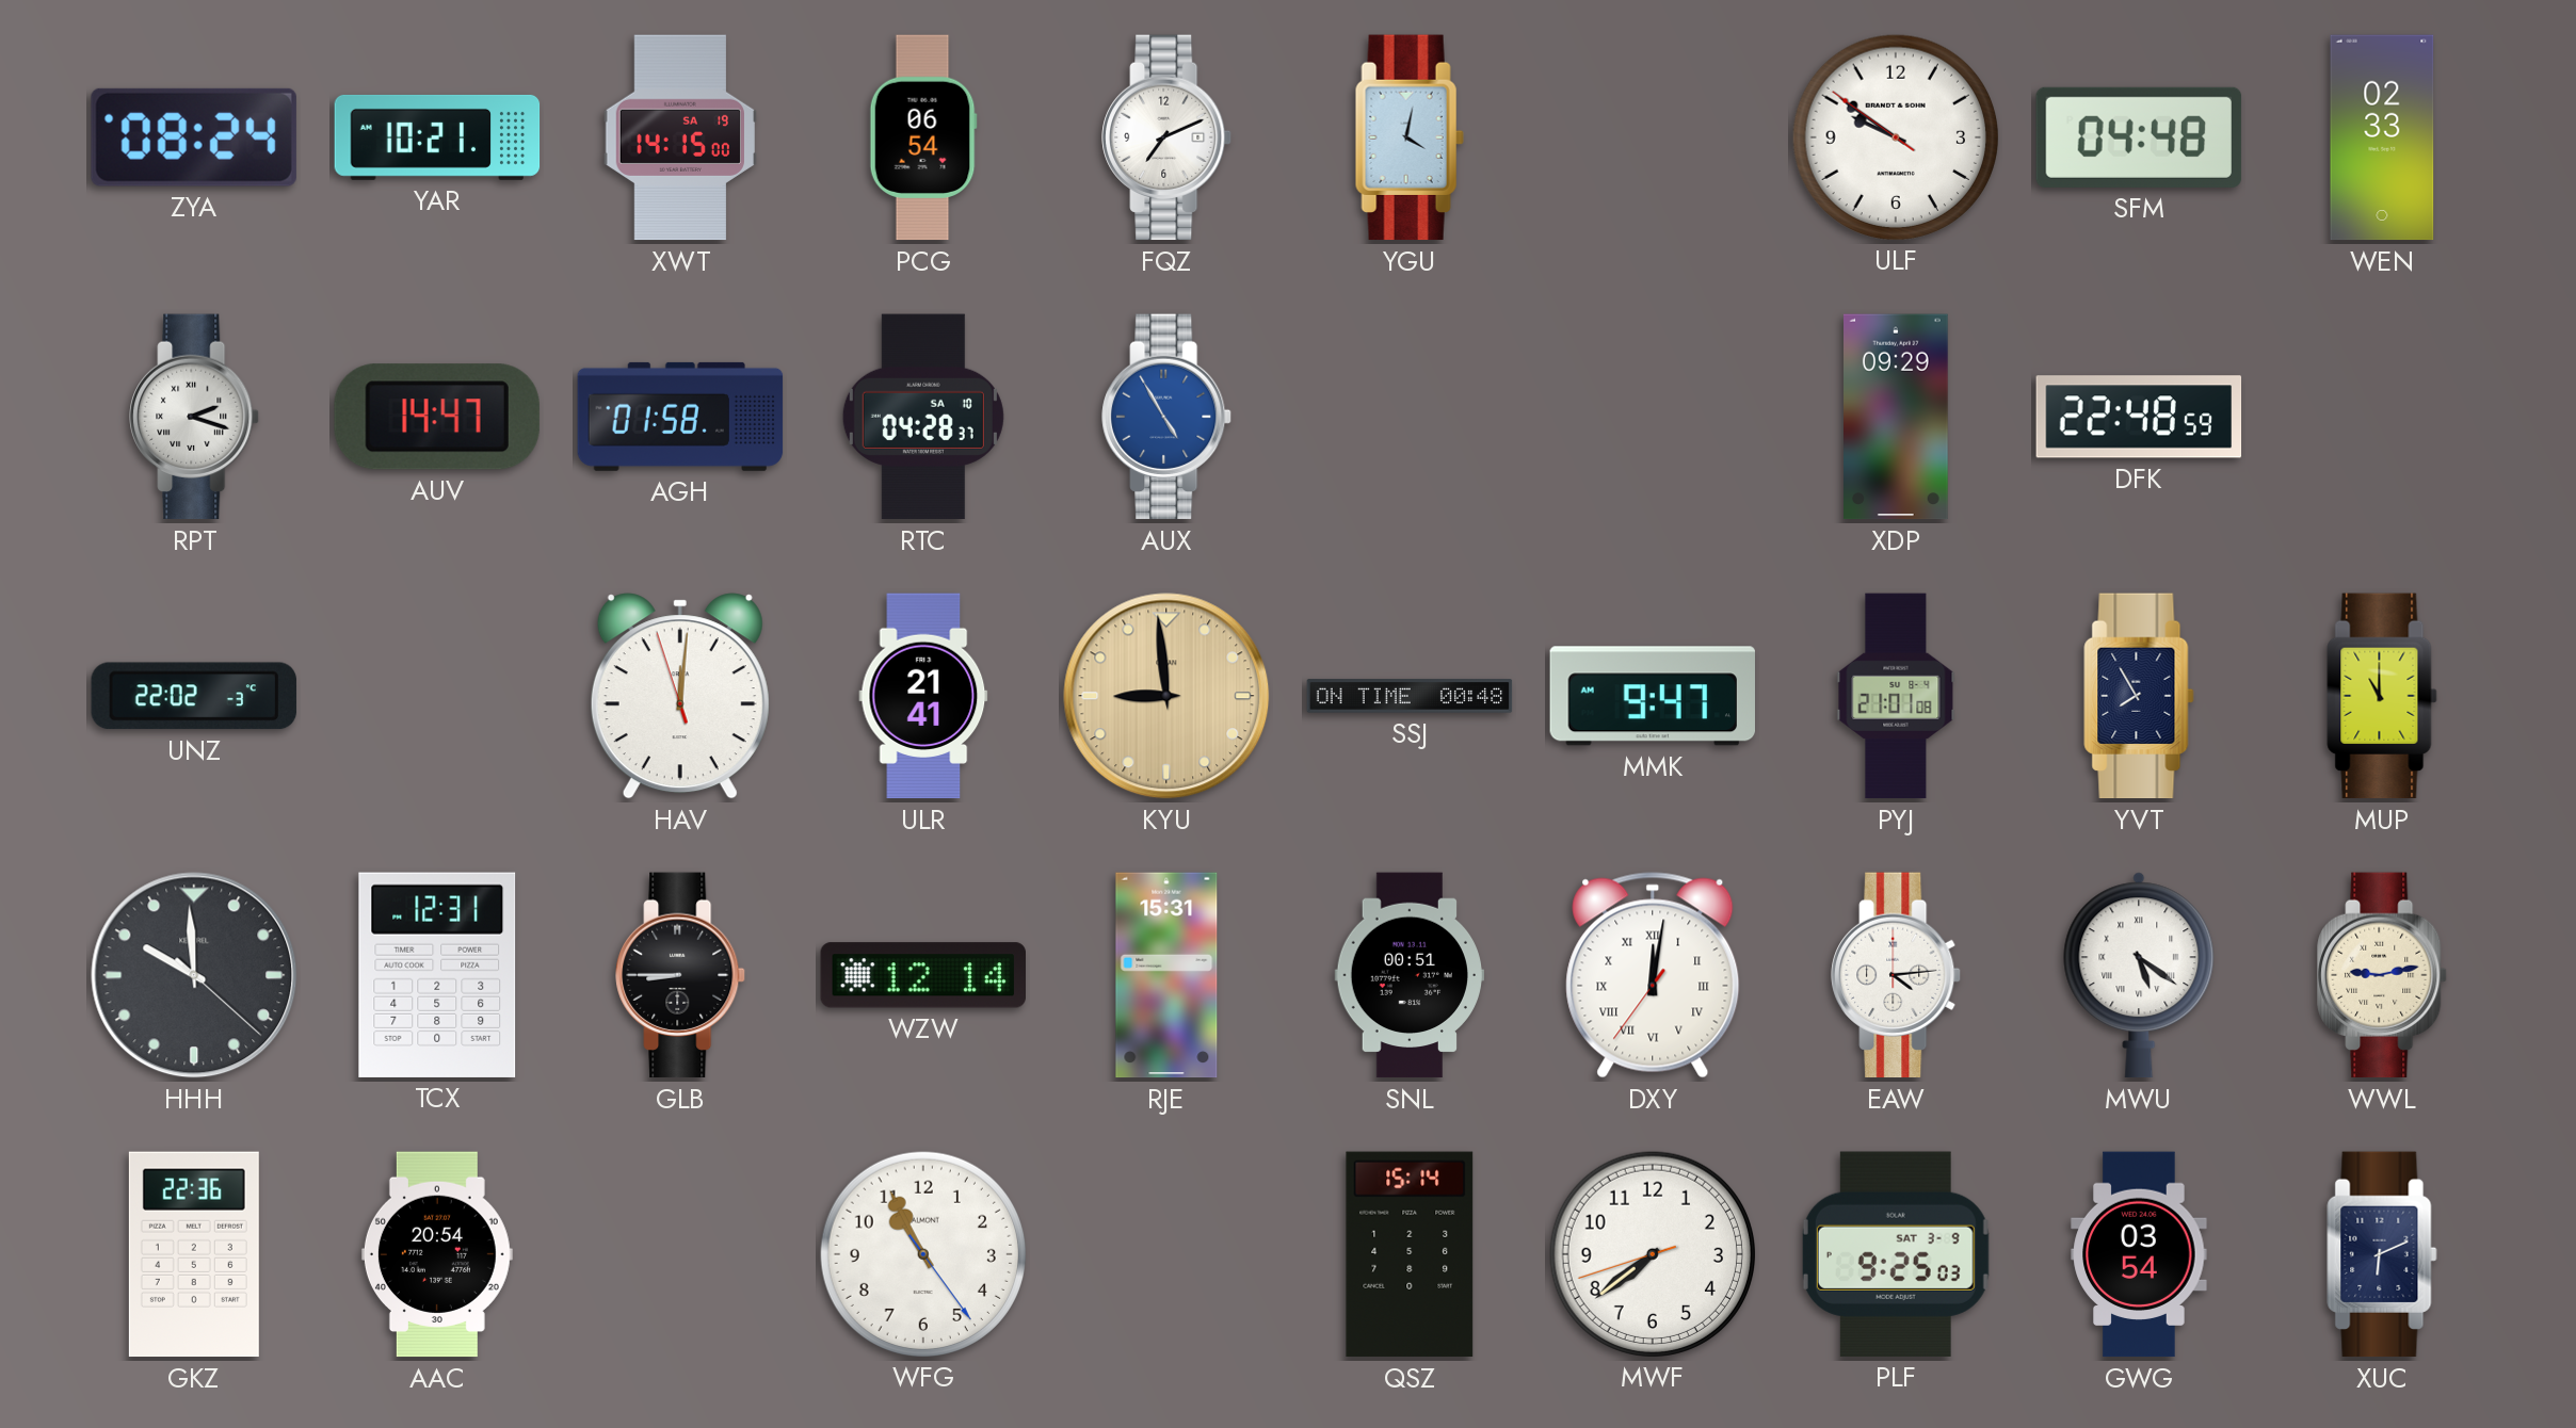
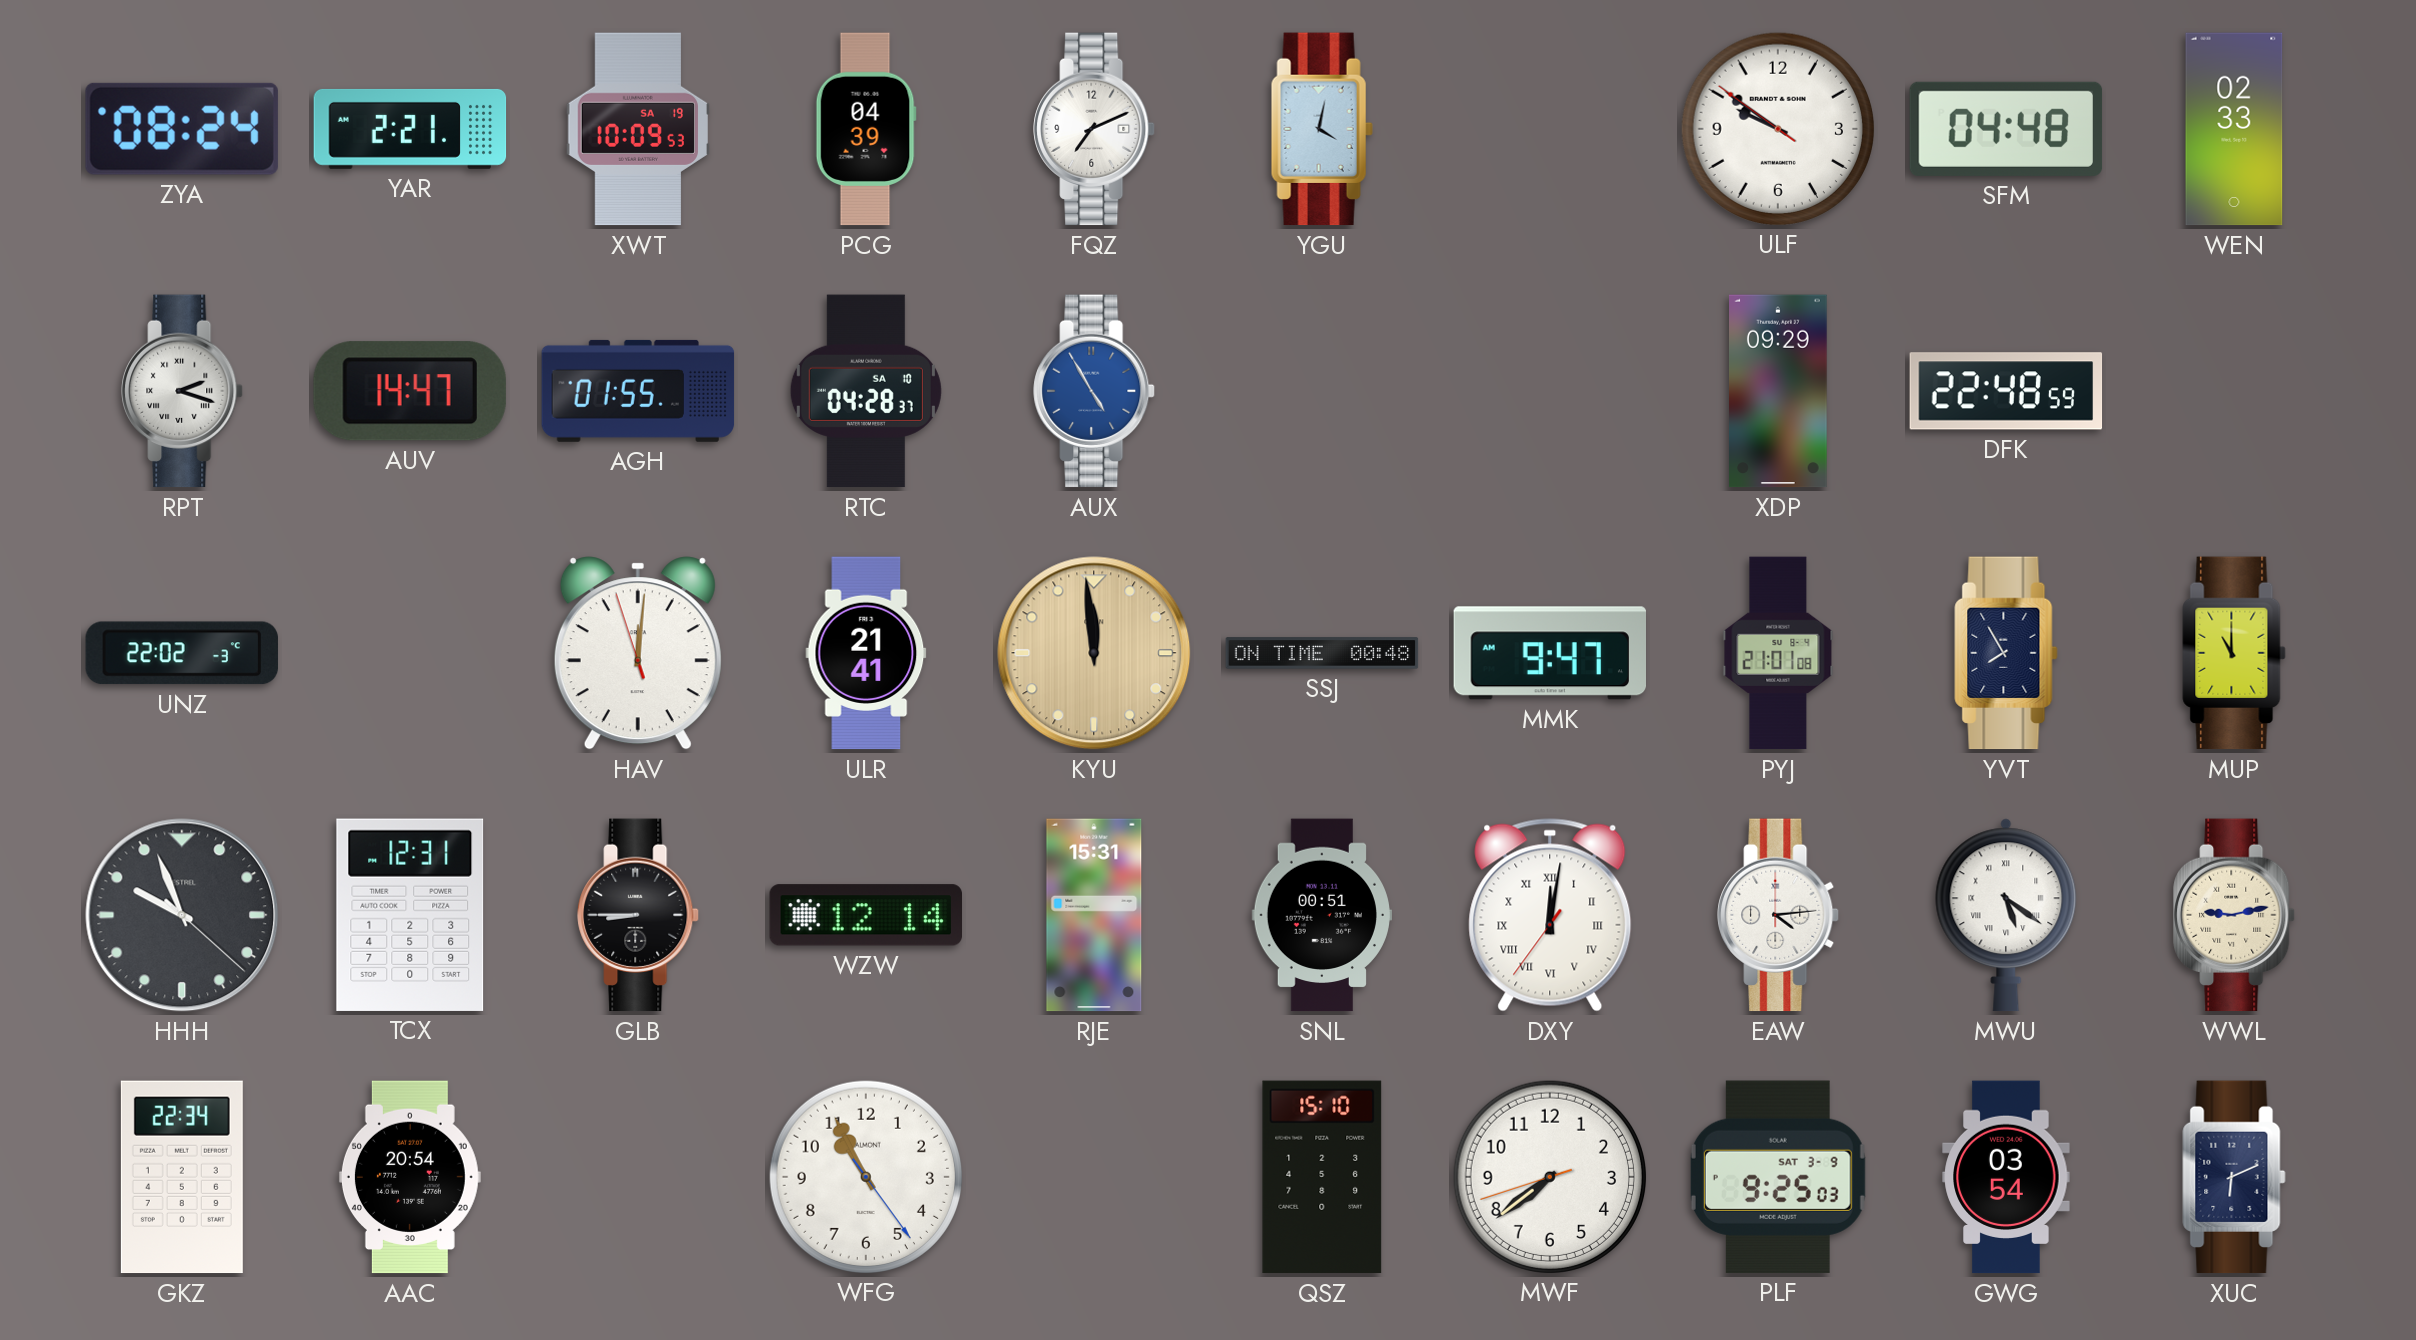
YAR: 10:21 -> 2:21
XWT: 14:15 -> 10:09
PCG: 06:54 -> 04:39
AGH: 01:58 -> 01:55
KYU: 8:59 -> 11:59
HHH: 9:59 -> 9:56
GKZ: 22:36 -> 22:34
QSZ: 15:14 -> 15:10
